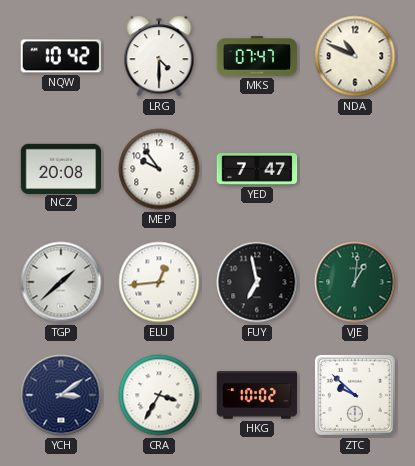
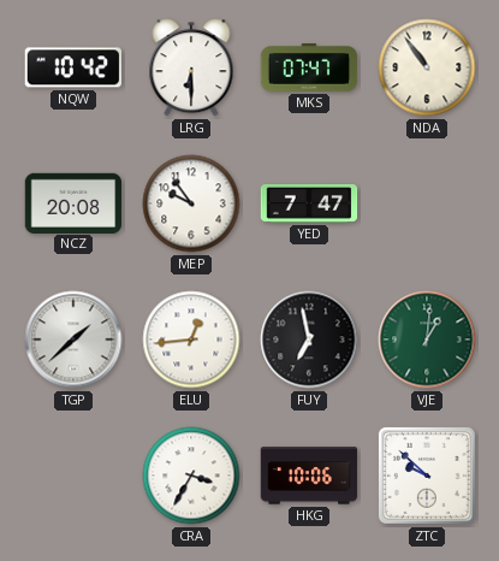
LRG: 4:30 -> 6:30
NDA: 10:49 -> 10:54
YCH: 3:09 -> none
HKG: 10:02 -> 10:06
